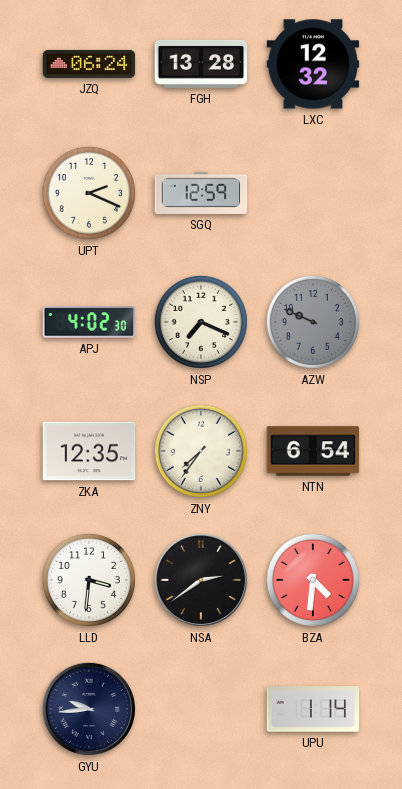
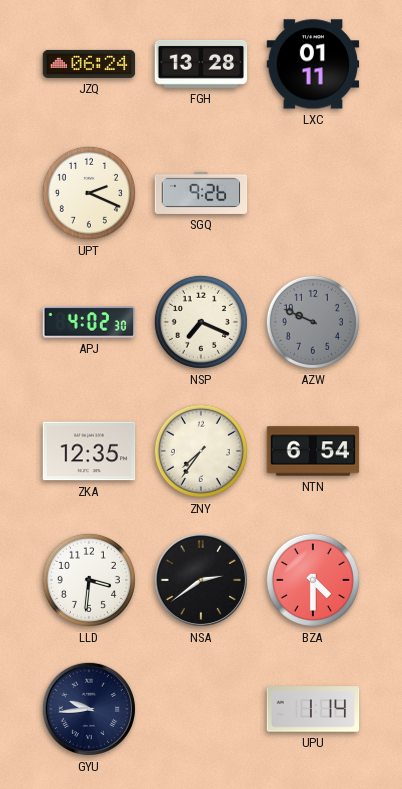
LXC: 12:32 -> 01:11
SGQ: 12:59 -> 9:26
BZA: 4:31 -> 4:30
